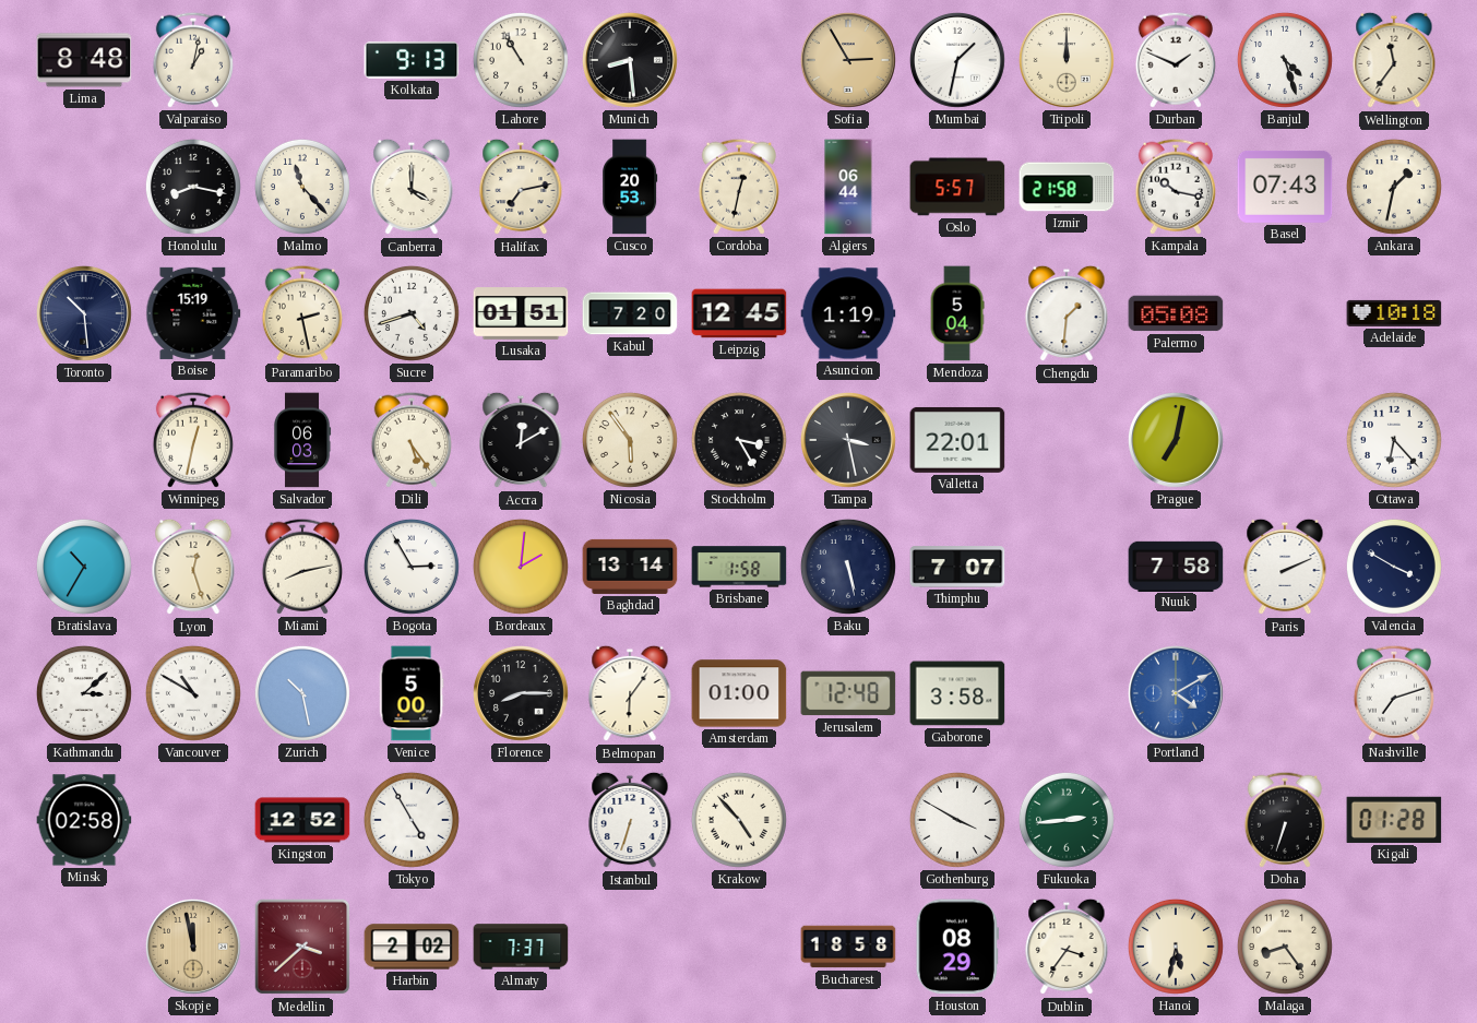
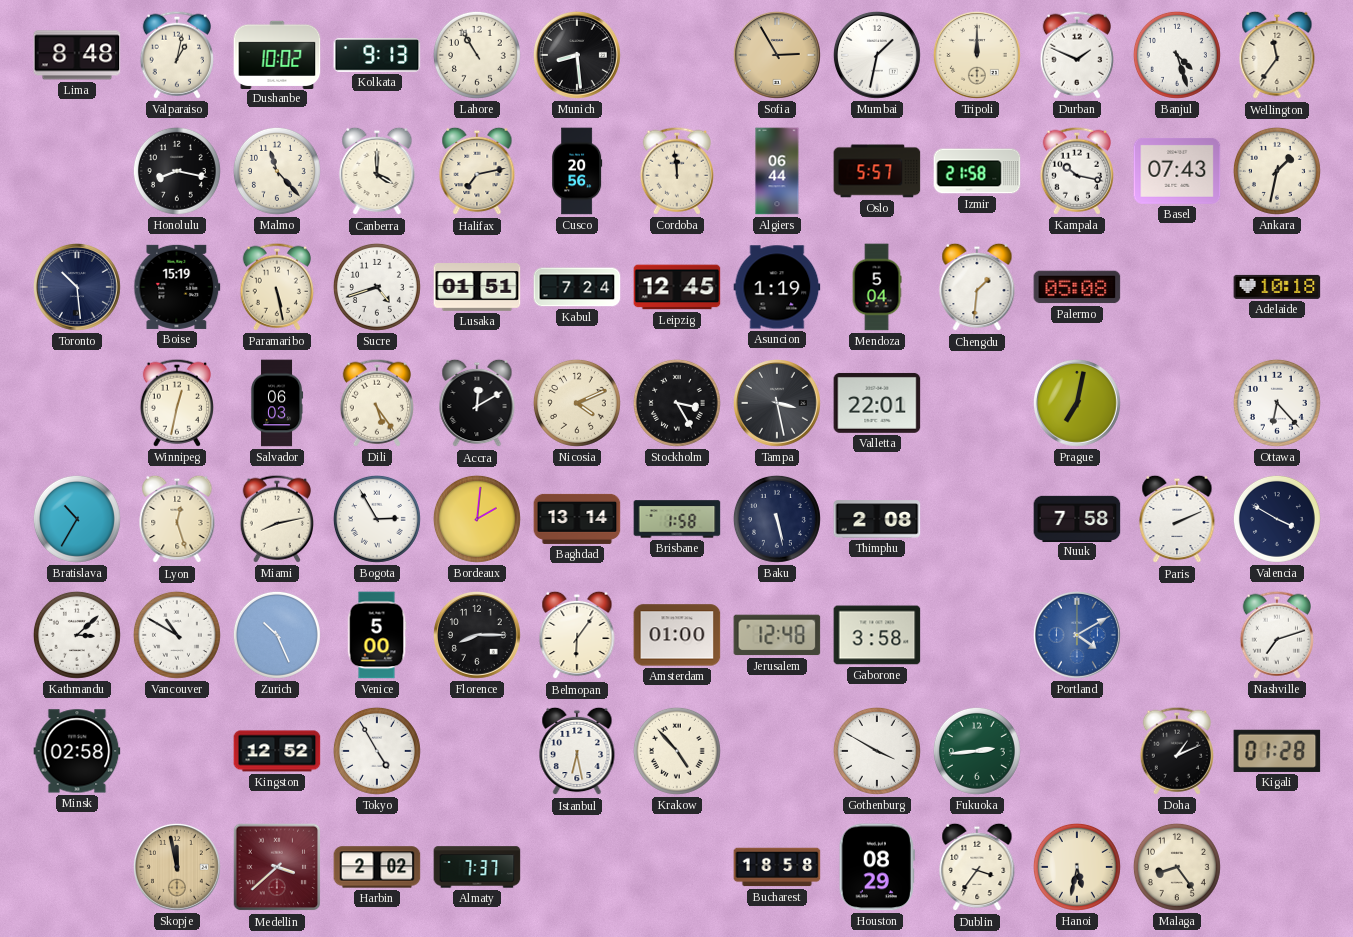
Dushanbe: none -> 10:02
Cusco: 20:53 -> 20:56
Cordoba: 12:32 -> 11:59
Paramaribo: 2:28 -> 5:28
Kabul: 7:20 -> 7:24
Nicosia: 5:54 -> 4:11
Thimphu: 7:07 -> 2:08
Zurich: 10:28 -> 10:26
Istanbul: 6:33 -> 6:28
Doha: 6:33 -> 1:11
